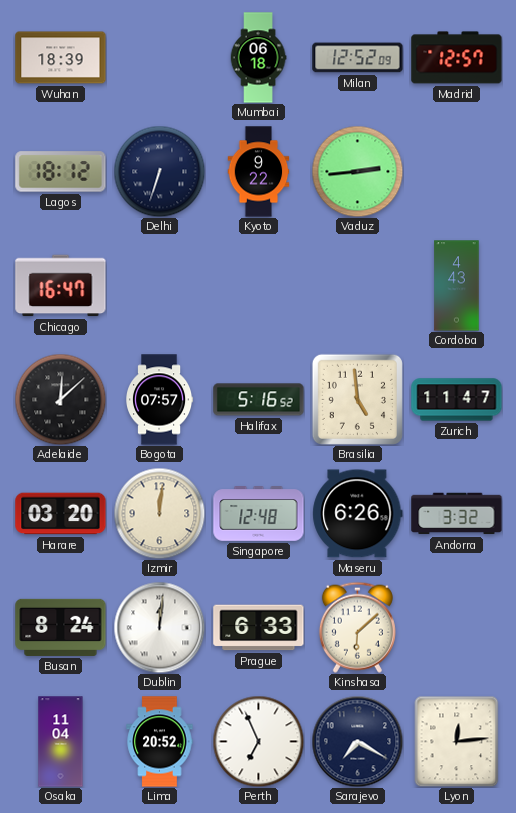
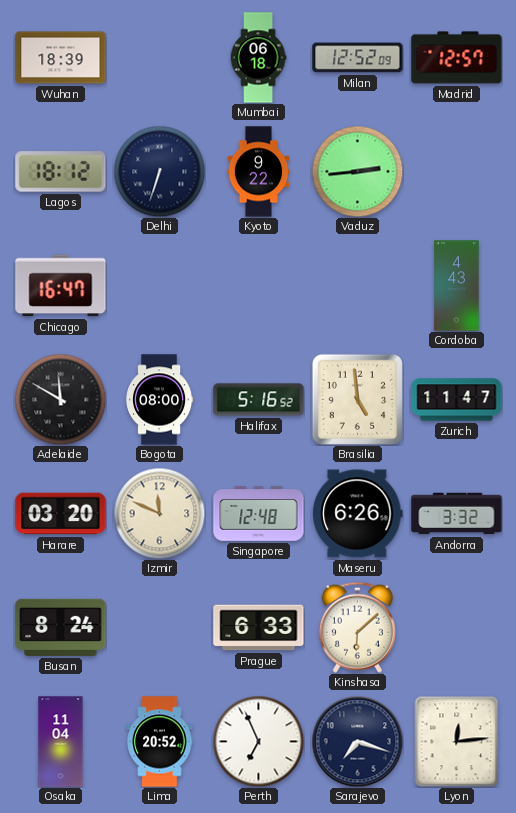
Adelaide: 12:08 -> 11:50
Bogota: 07:57 -> 08:00
Izmir: 12:01 -> 11:49
Dublin: 12:01 -> none
Sarajevo: 7:20 -> 7:18
